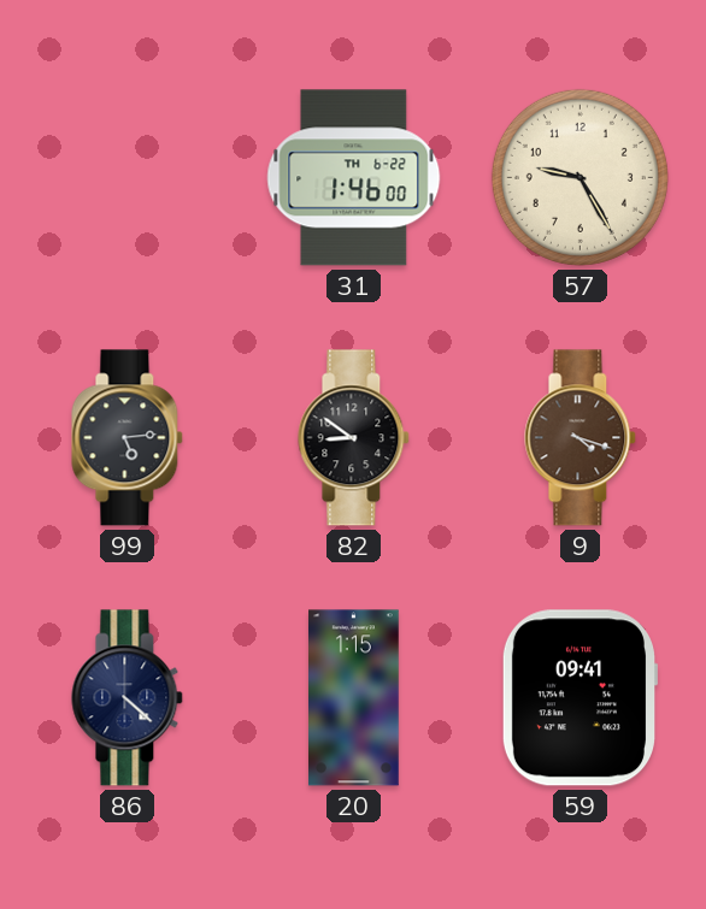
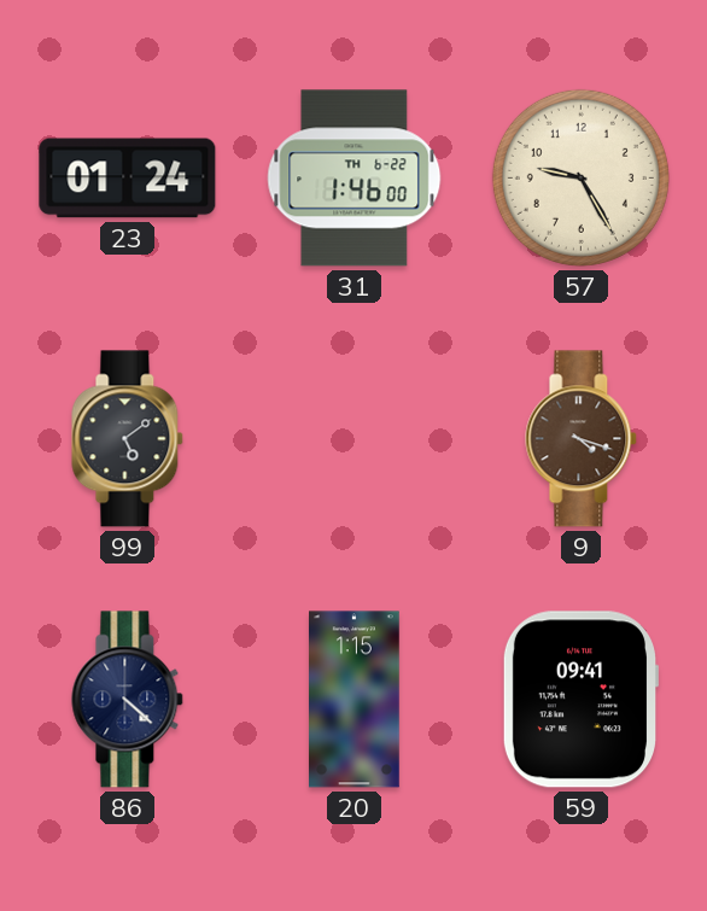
23: none -> 01:24
99: 5:14 -> 5:09
82: 8:51 -> none
